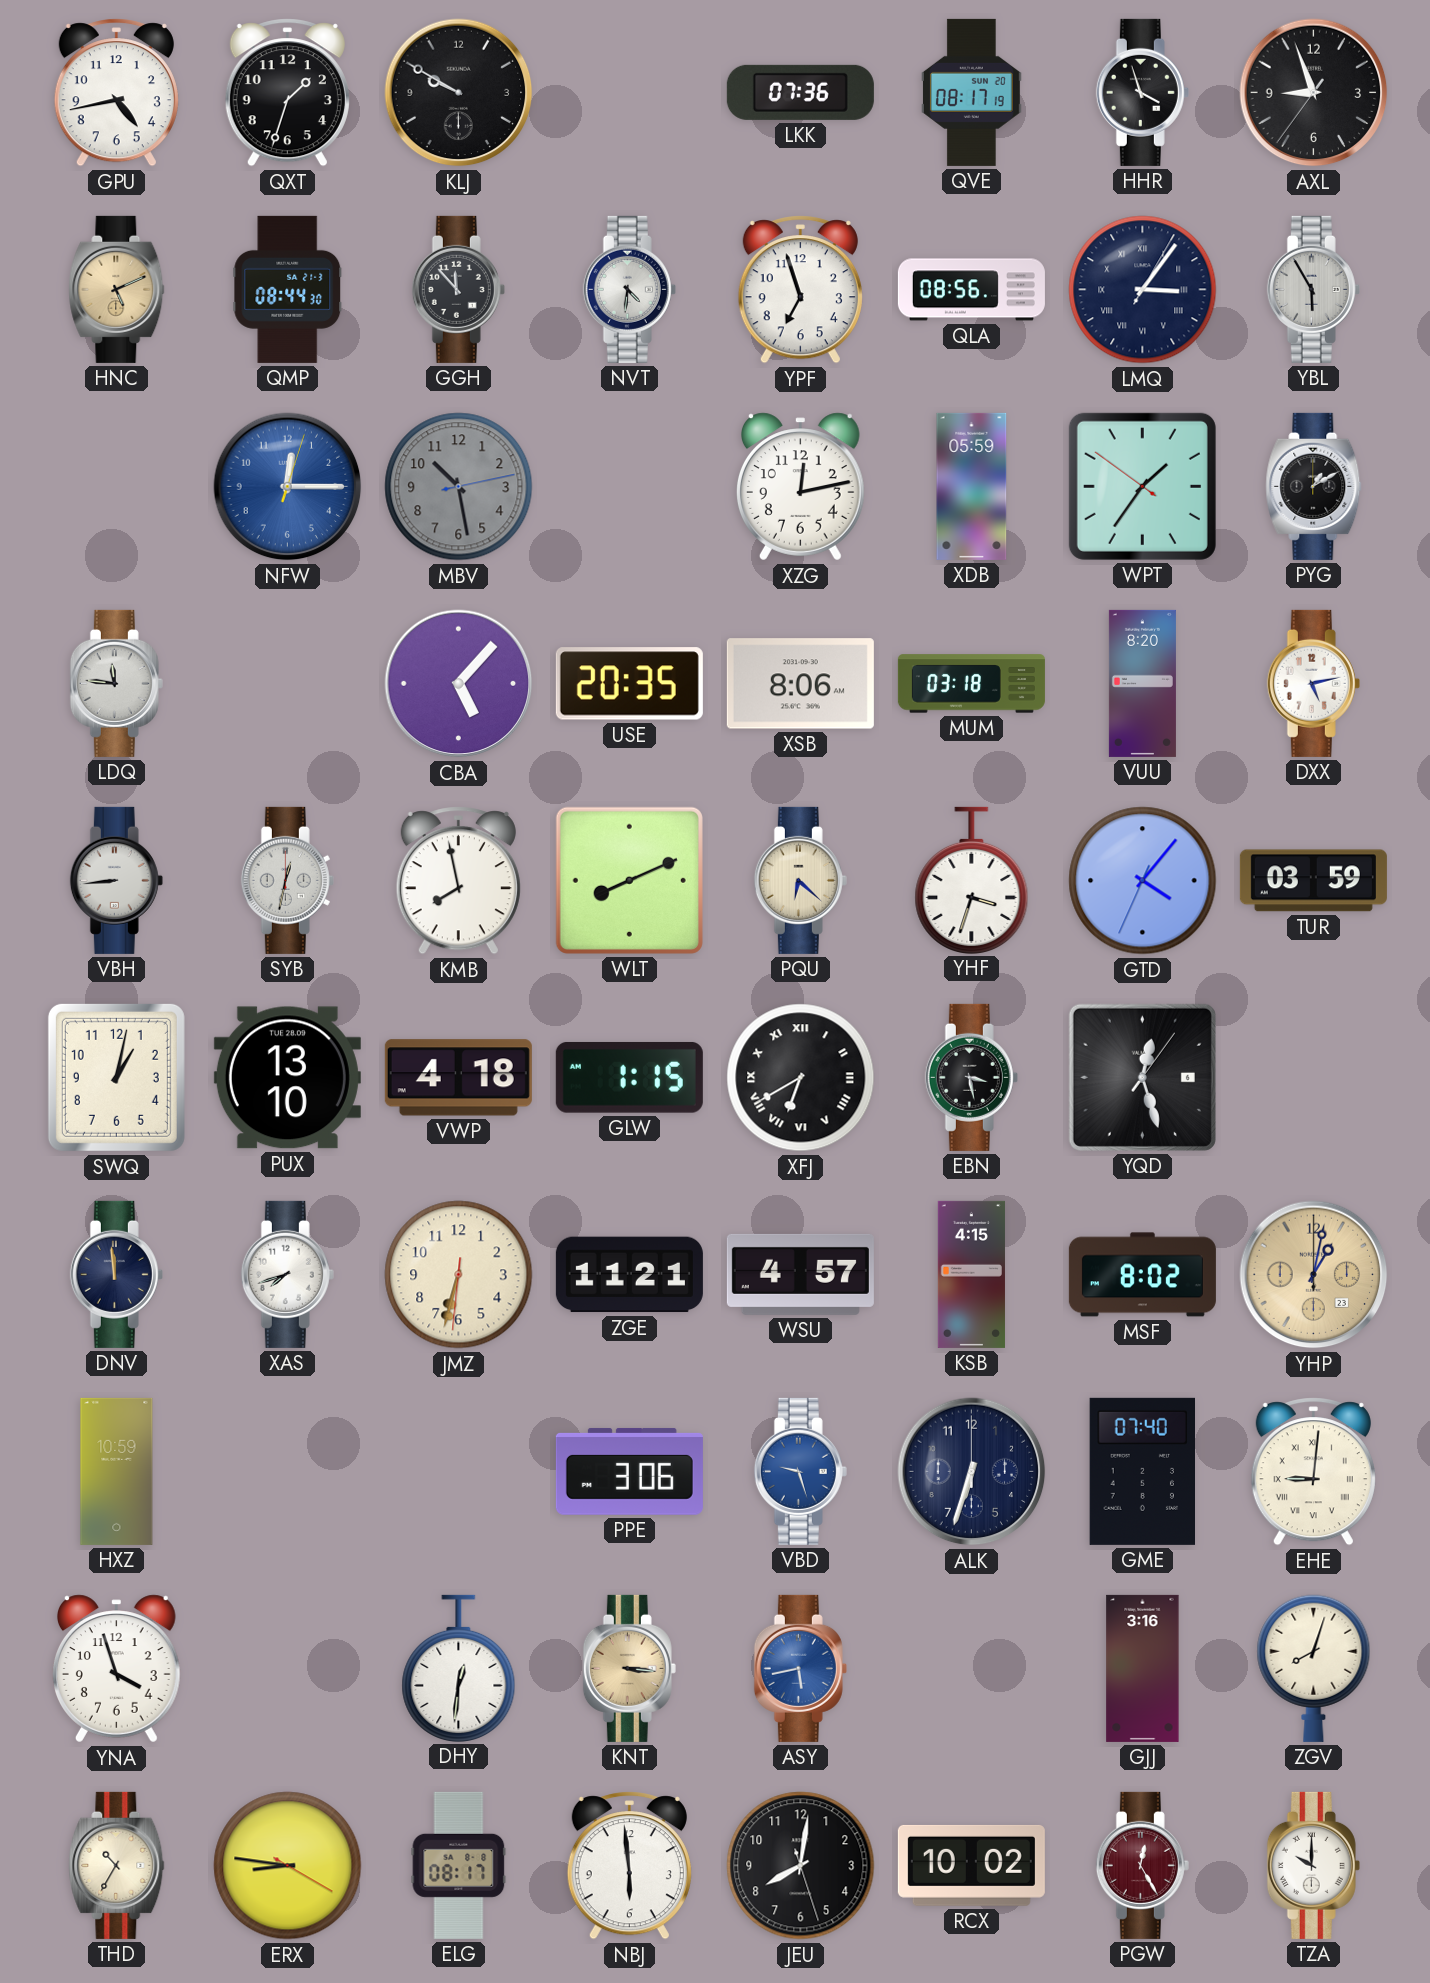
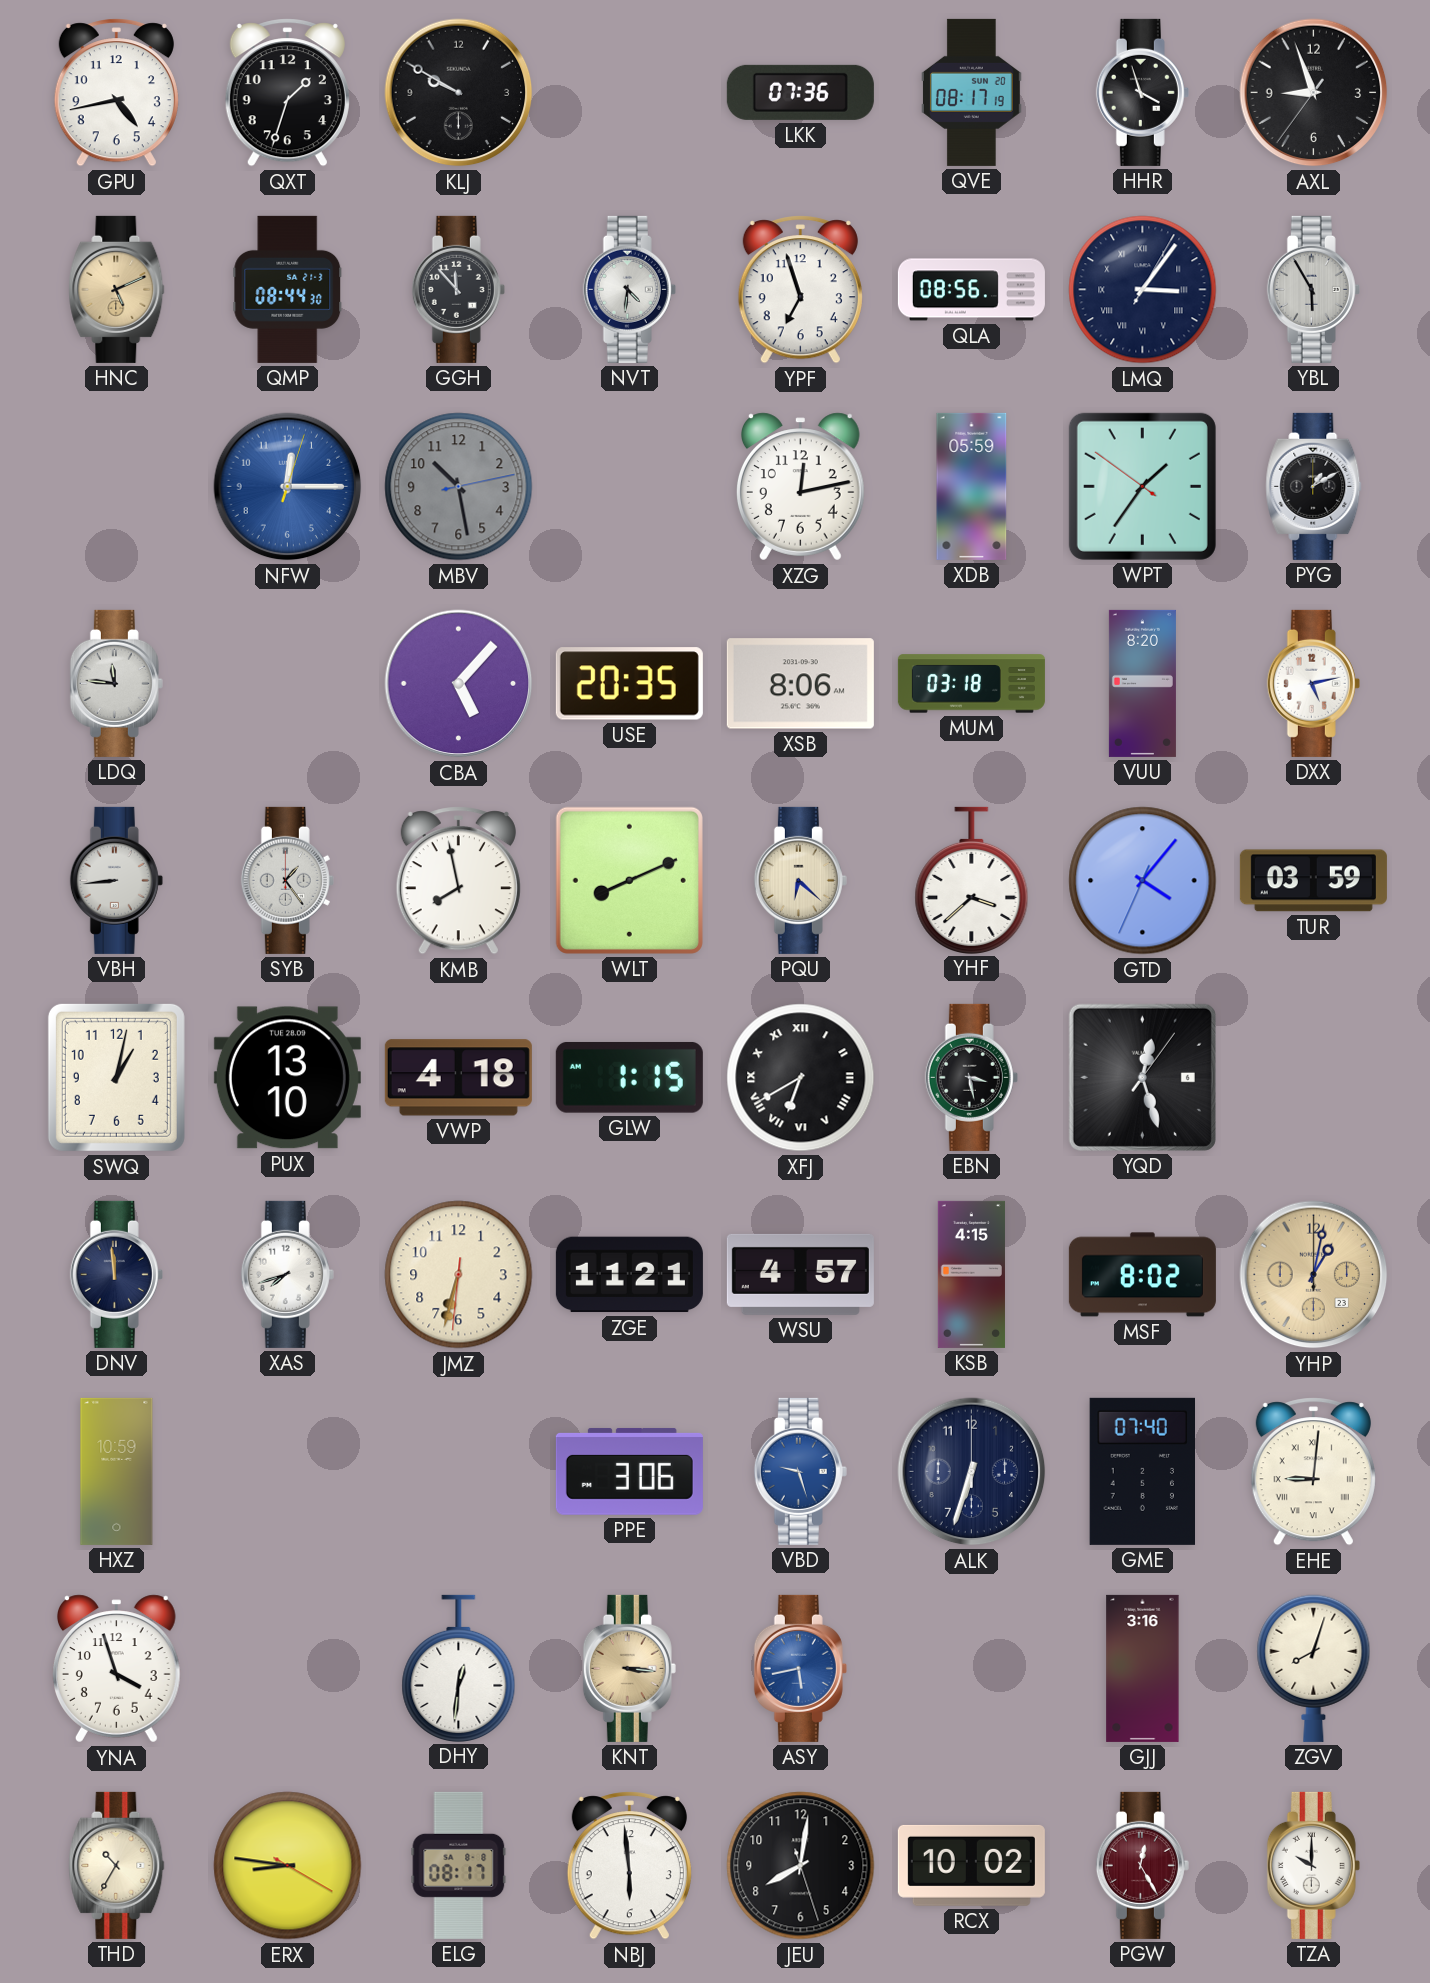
SYB: 12:32 -> 1:24
YHF: 3:33 -> 3:38
